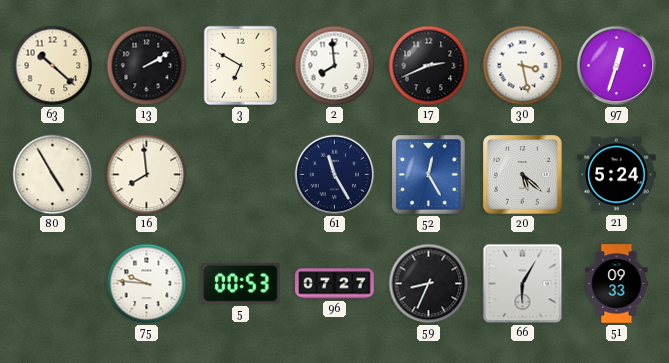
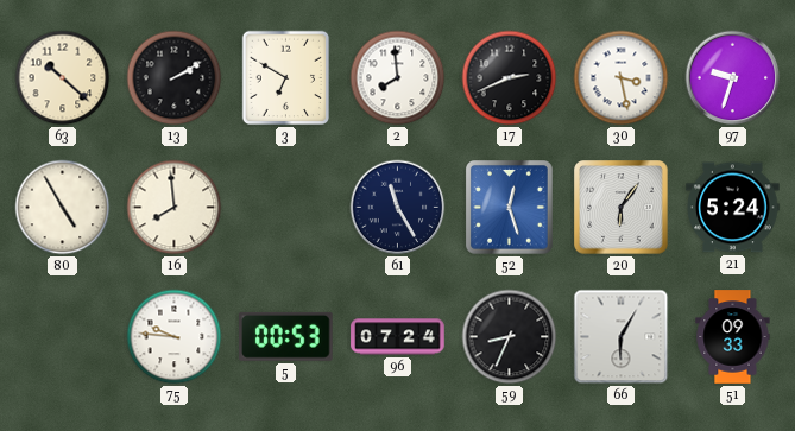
97: 12:33 -> 9:33
52: 12:25 -> 12:27
20: 5:22 -> 6:06
96: 07:27 -> 07:24
